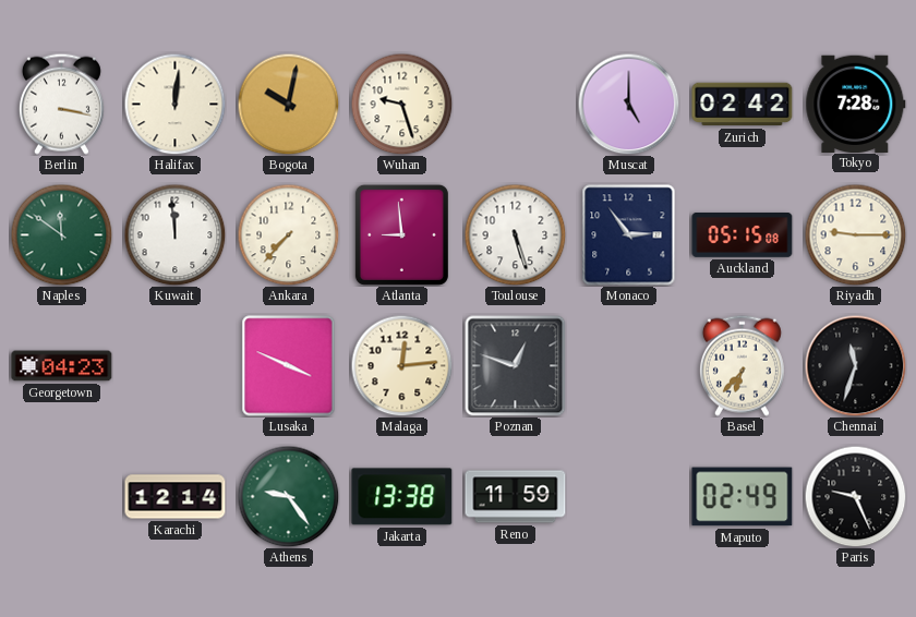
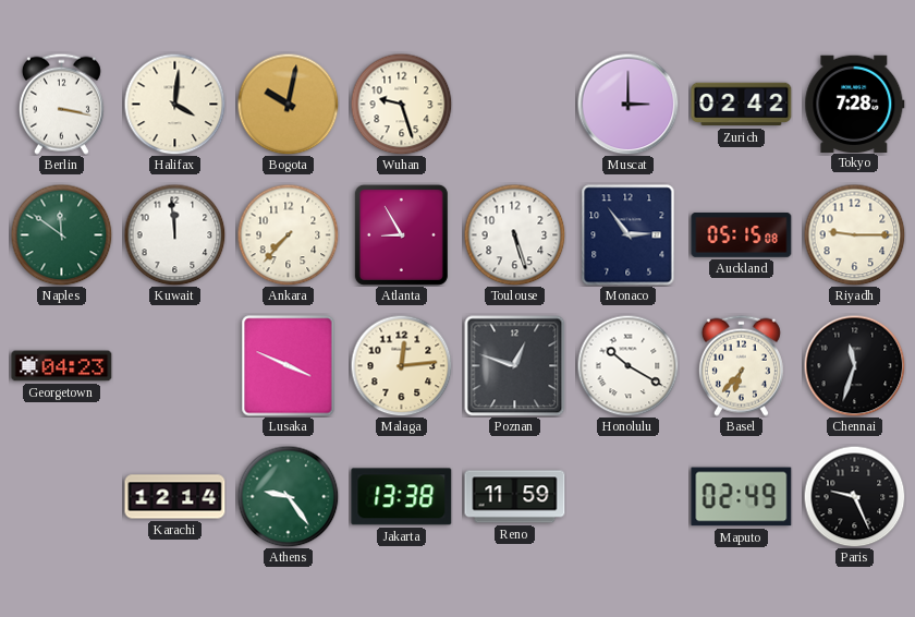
Halifax: 12:01 -> 4:01
Muscat: 5:00 -> 3:00
Atlanta: 8:59 -> 8:55
Honolulu: none -> 10:20
